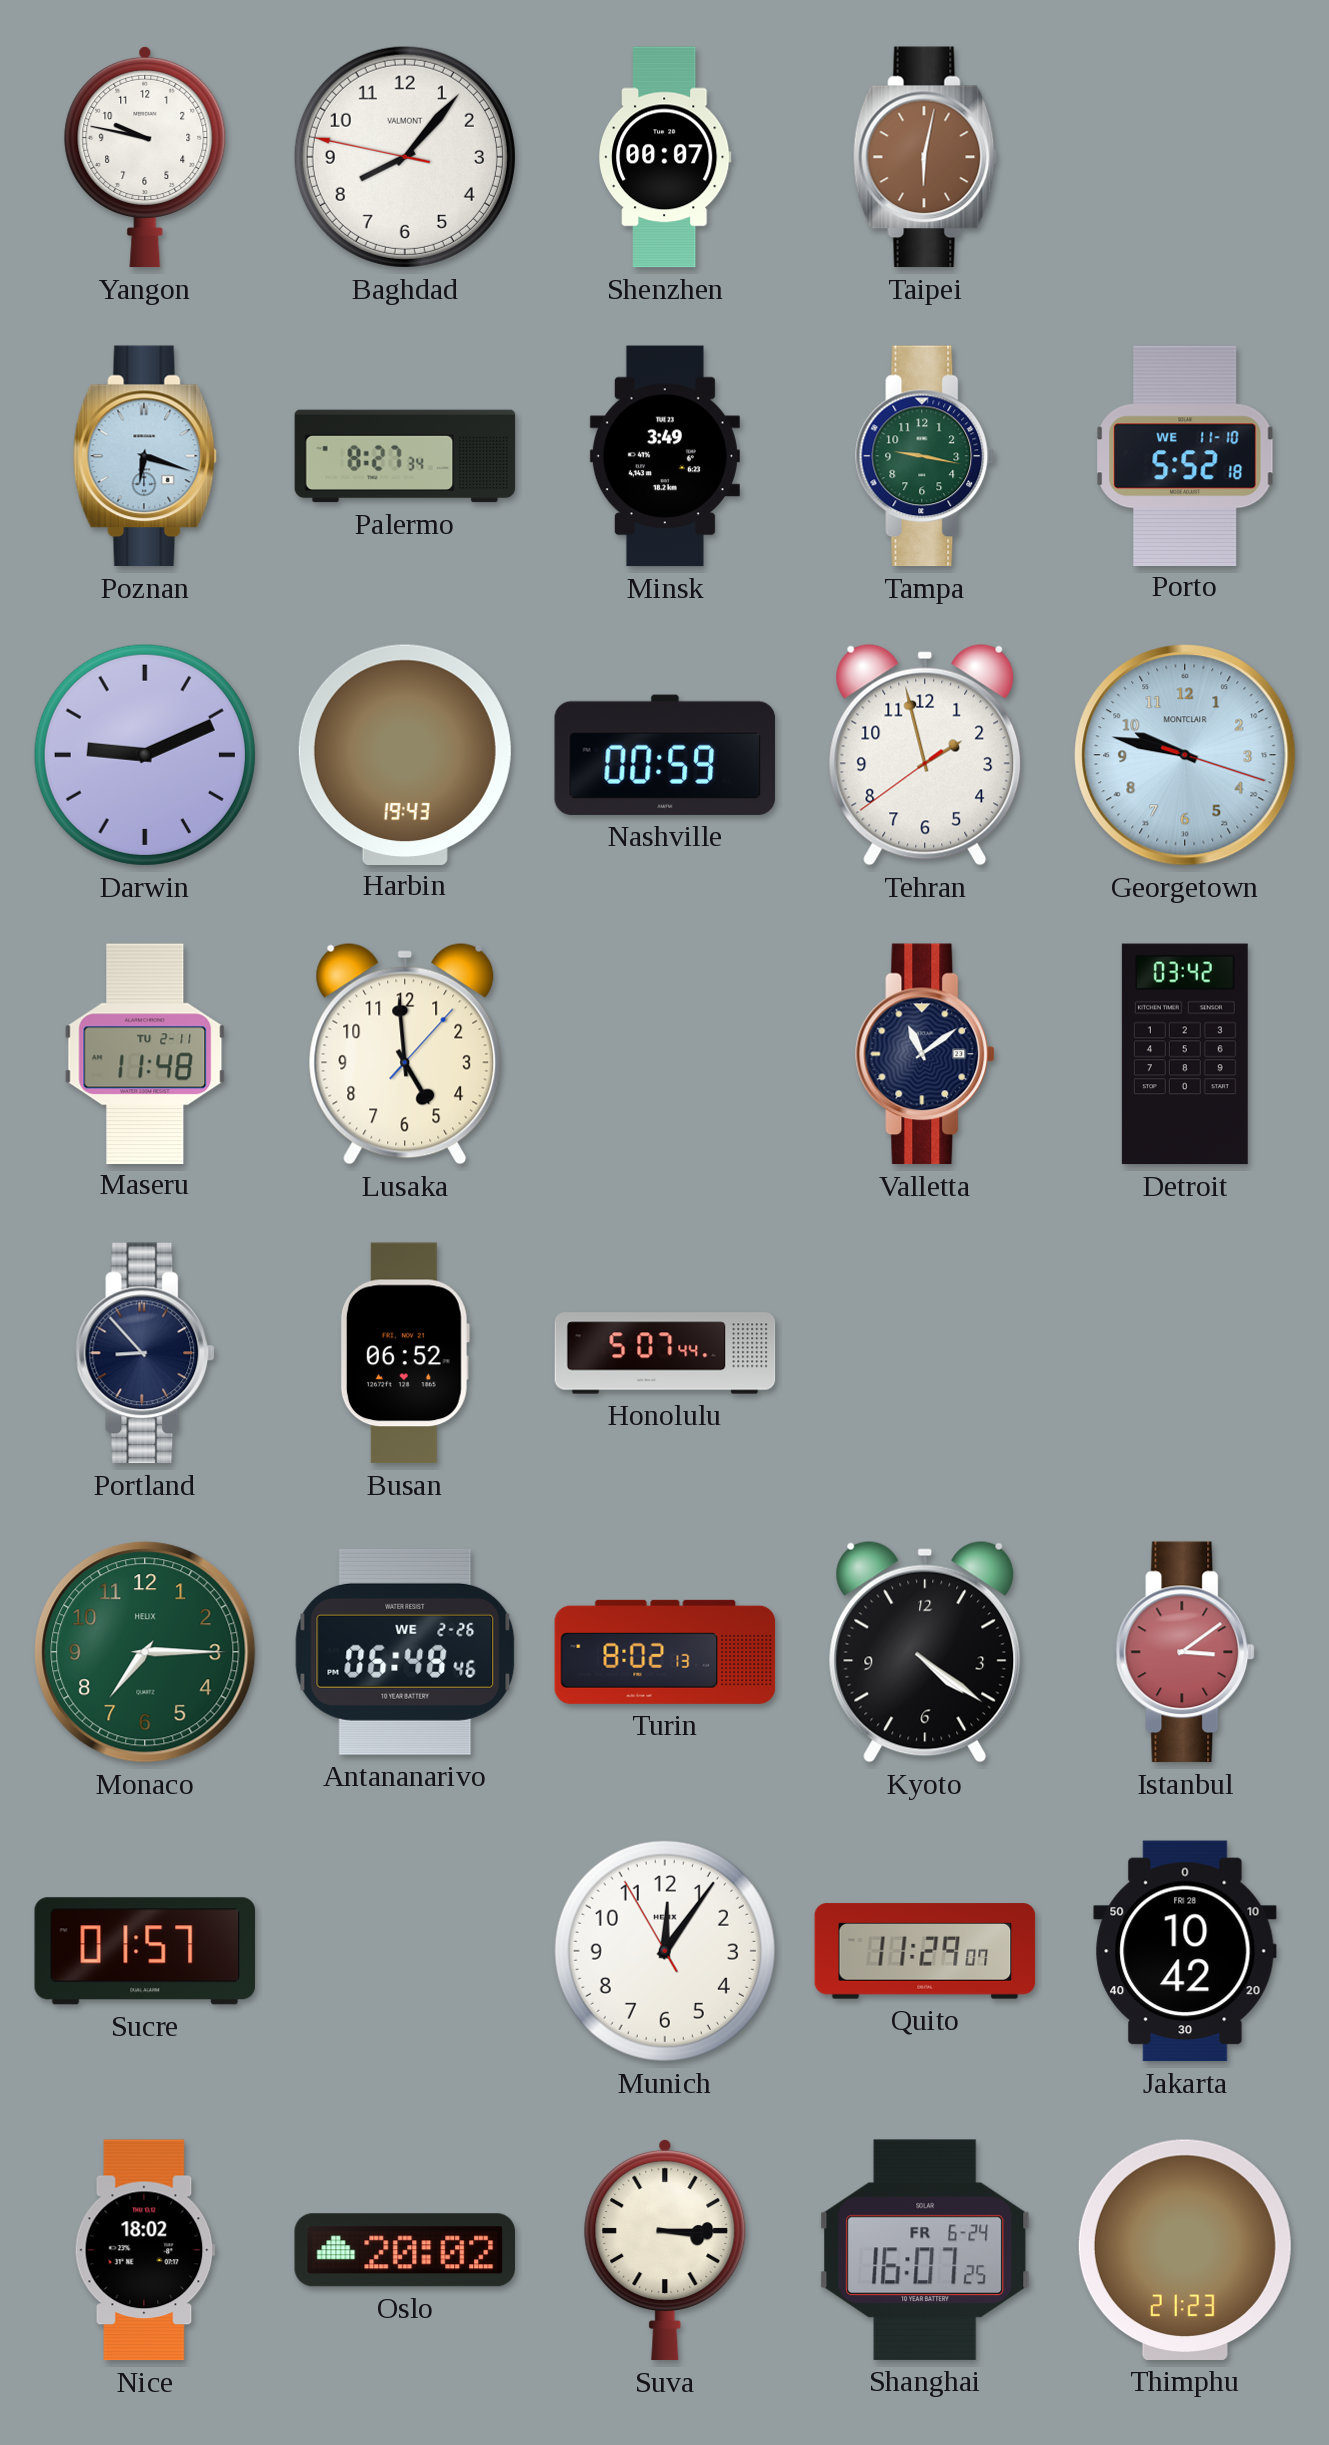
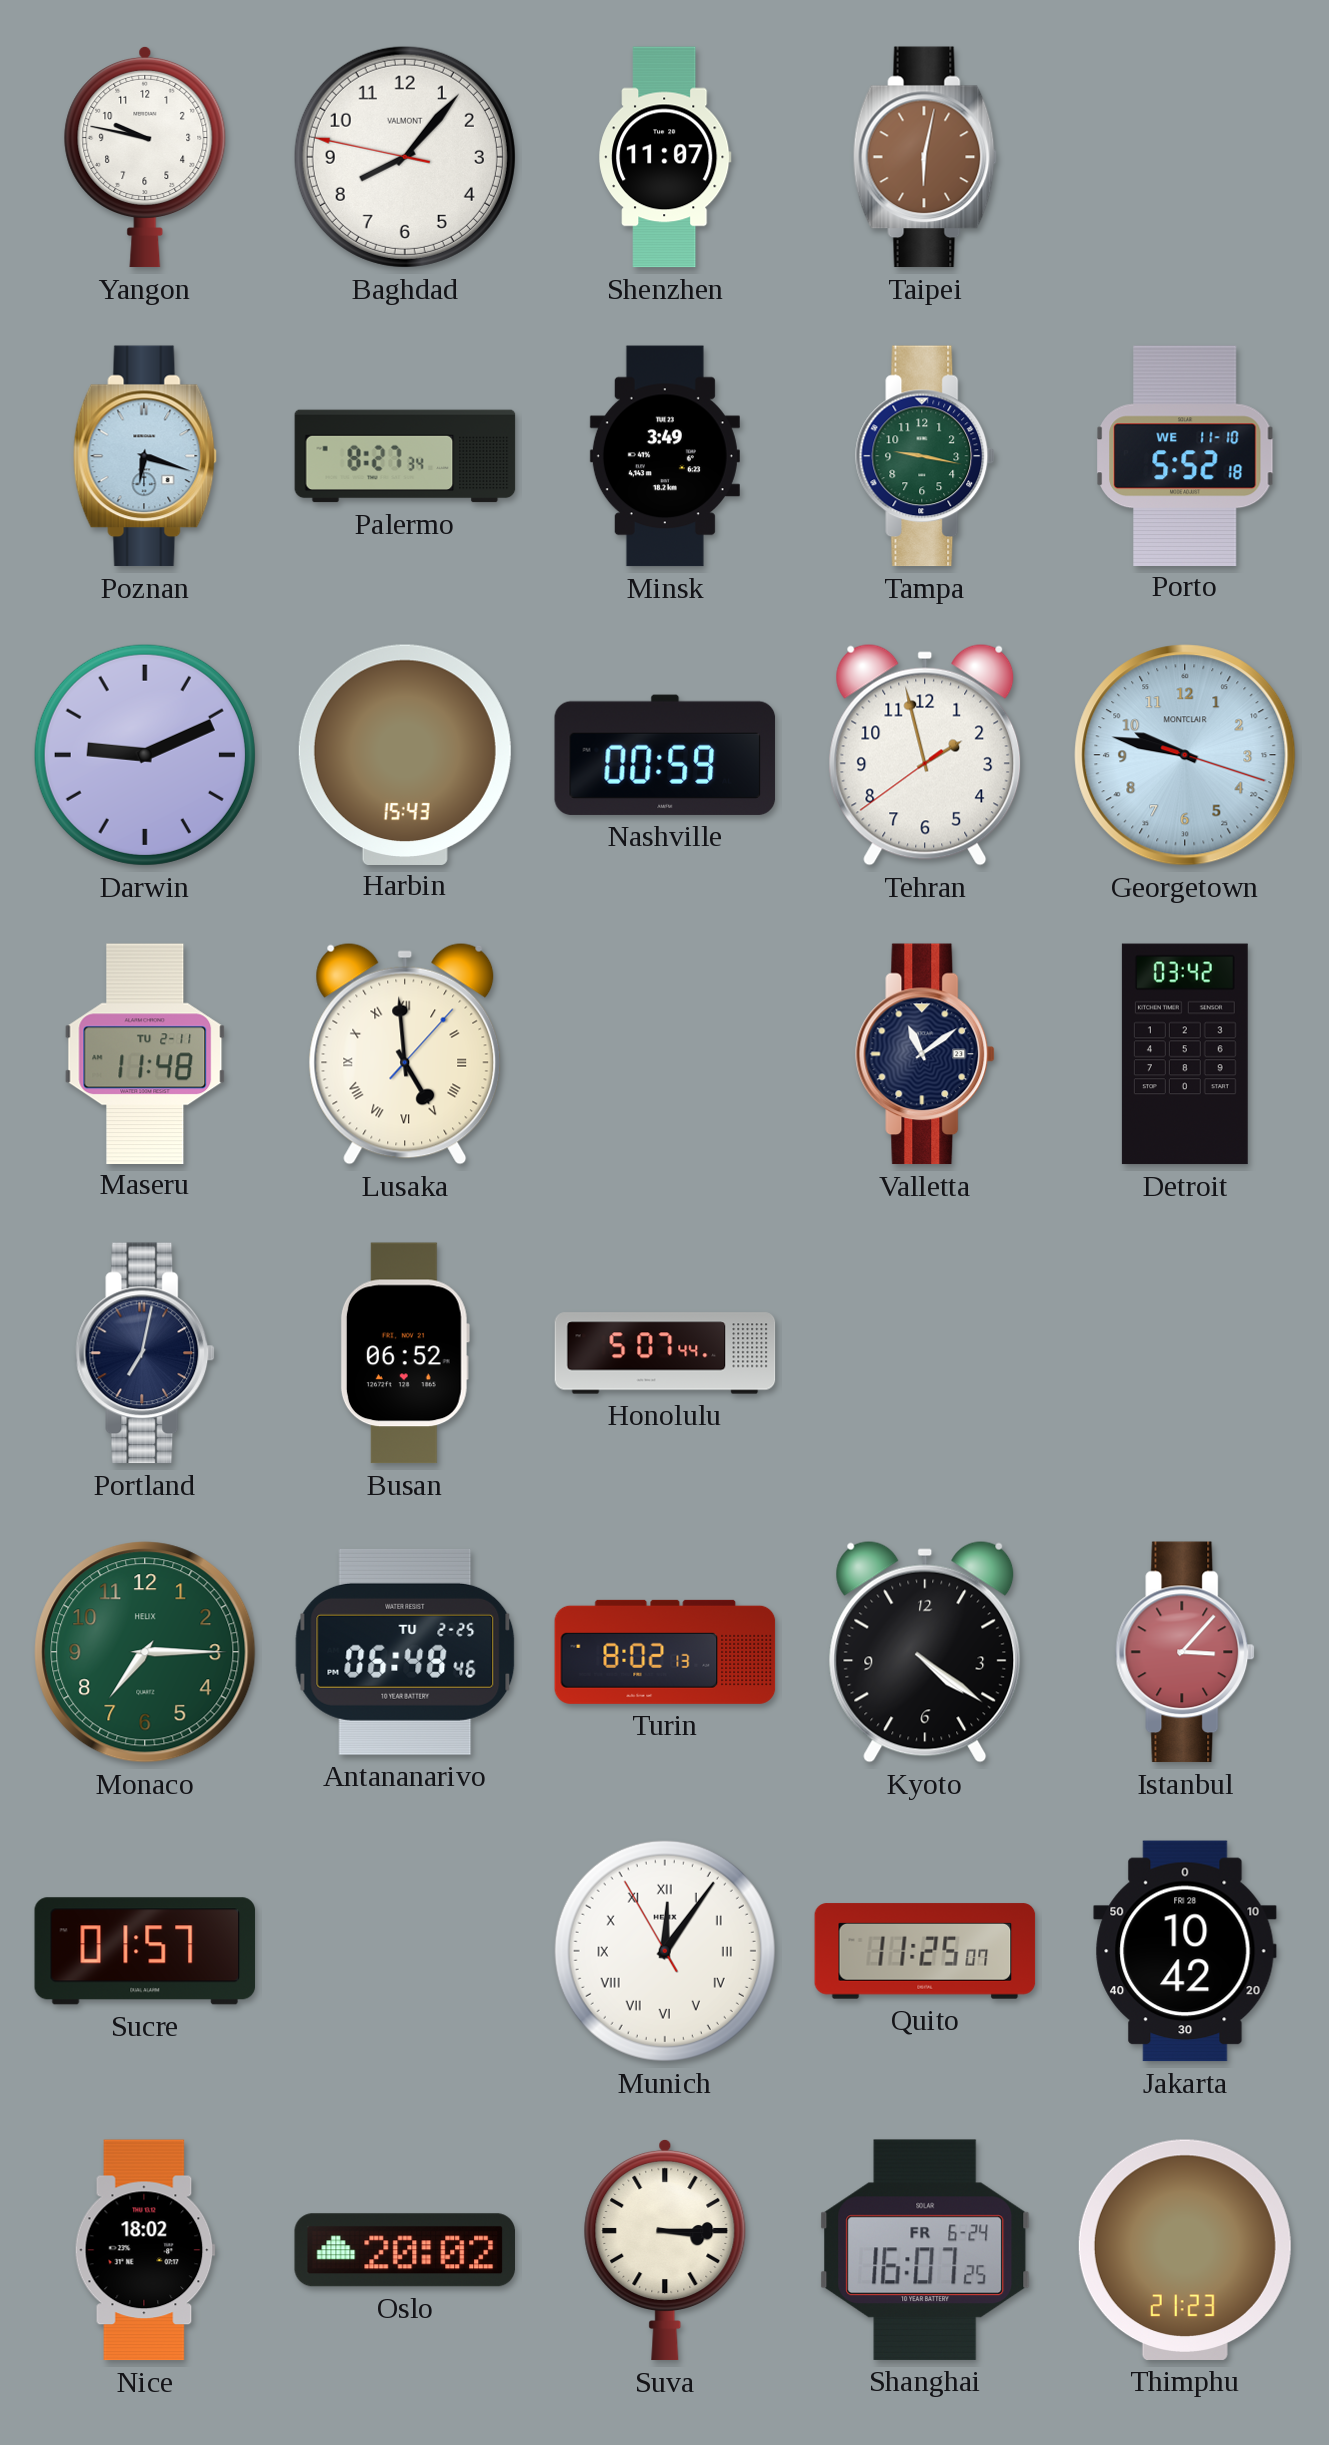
Shenzhen: 00:07 -> 11:07
Harbin: 19:43 -> 15:43
Lusaka numerals: Arabic -> Roman
Portland: 8:53 -> 7:02
Antananarivo date: WE 2-26 -> TU 2-25
Istanbul: 3:09 -> 3:07
Munich numerals: Arabic -> Roman
Quito: 11:29 -> 11:25
